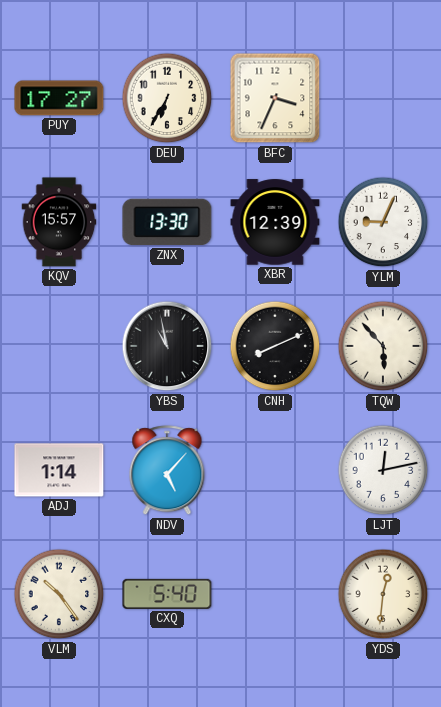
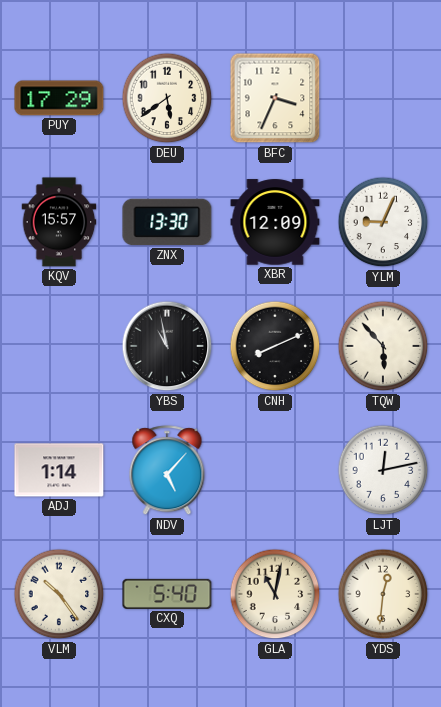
PUY: 17:27 -> 17:29
DEU: 6:35 -> 5:39
XBR: 12:39 -> 12:09
GLA: none -> 11:02
